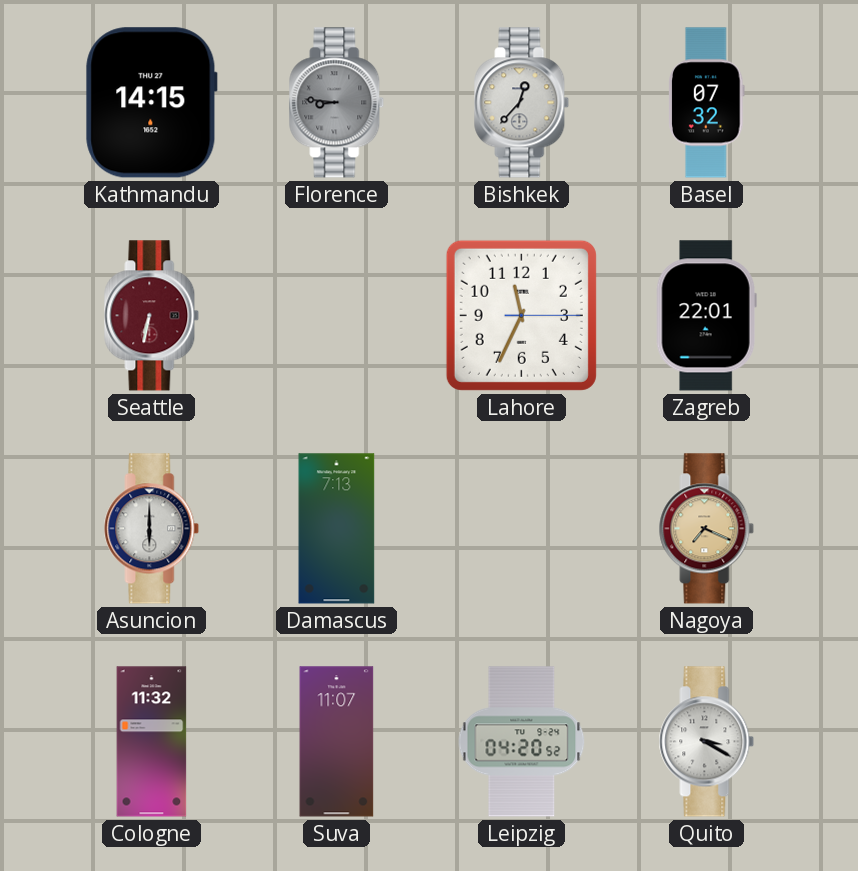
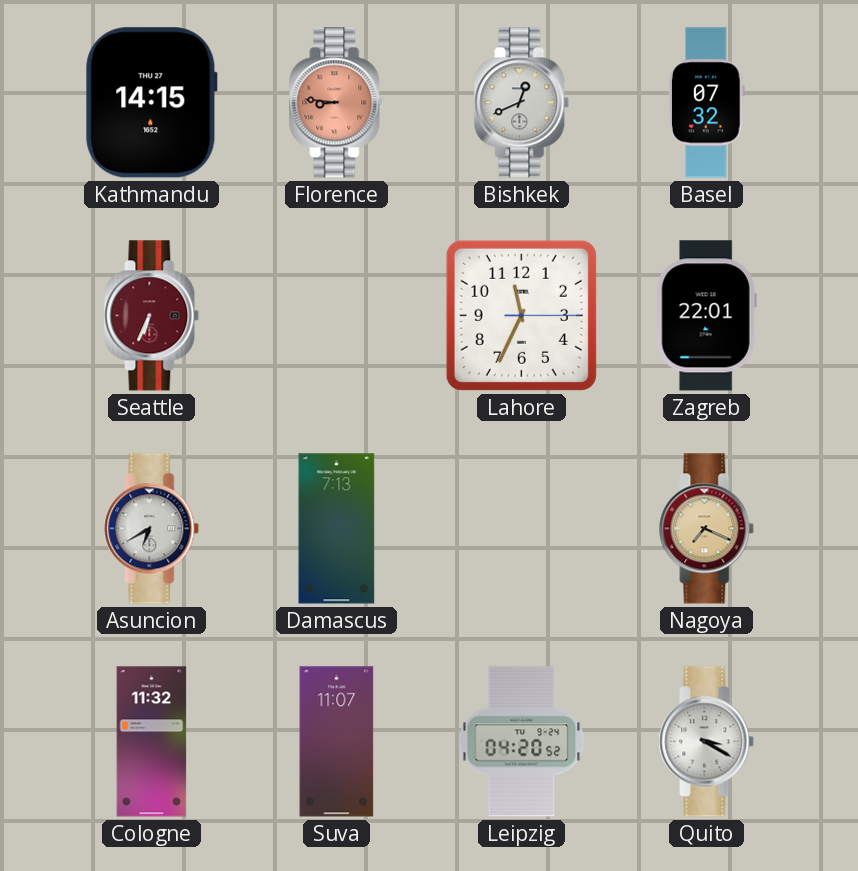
Florence dial: grey -> salmon
Bishkek: 12:37 -> 12:41
Seattle: 6:32 -> 6:34
Asuncion: 6:00 -> 6:40
